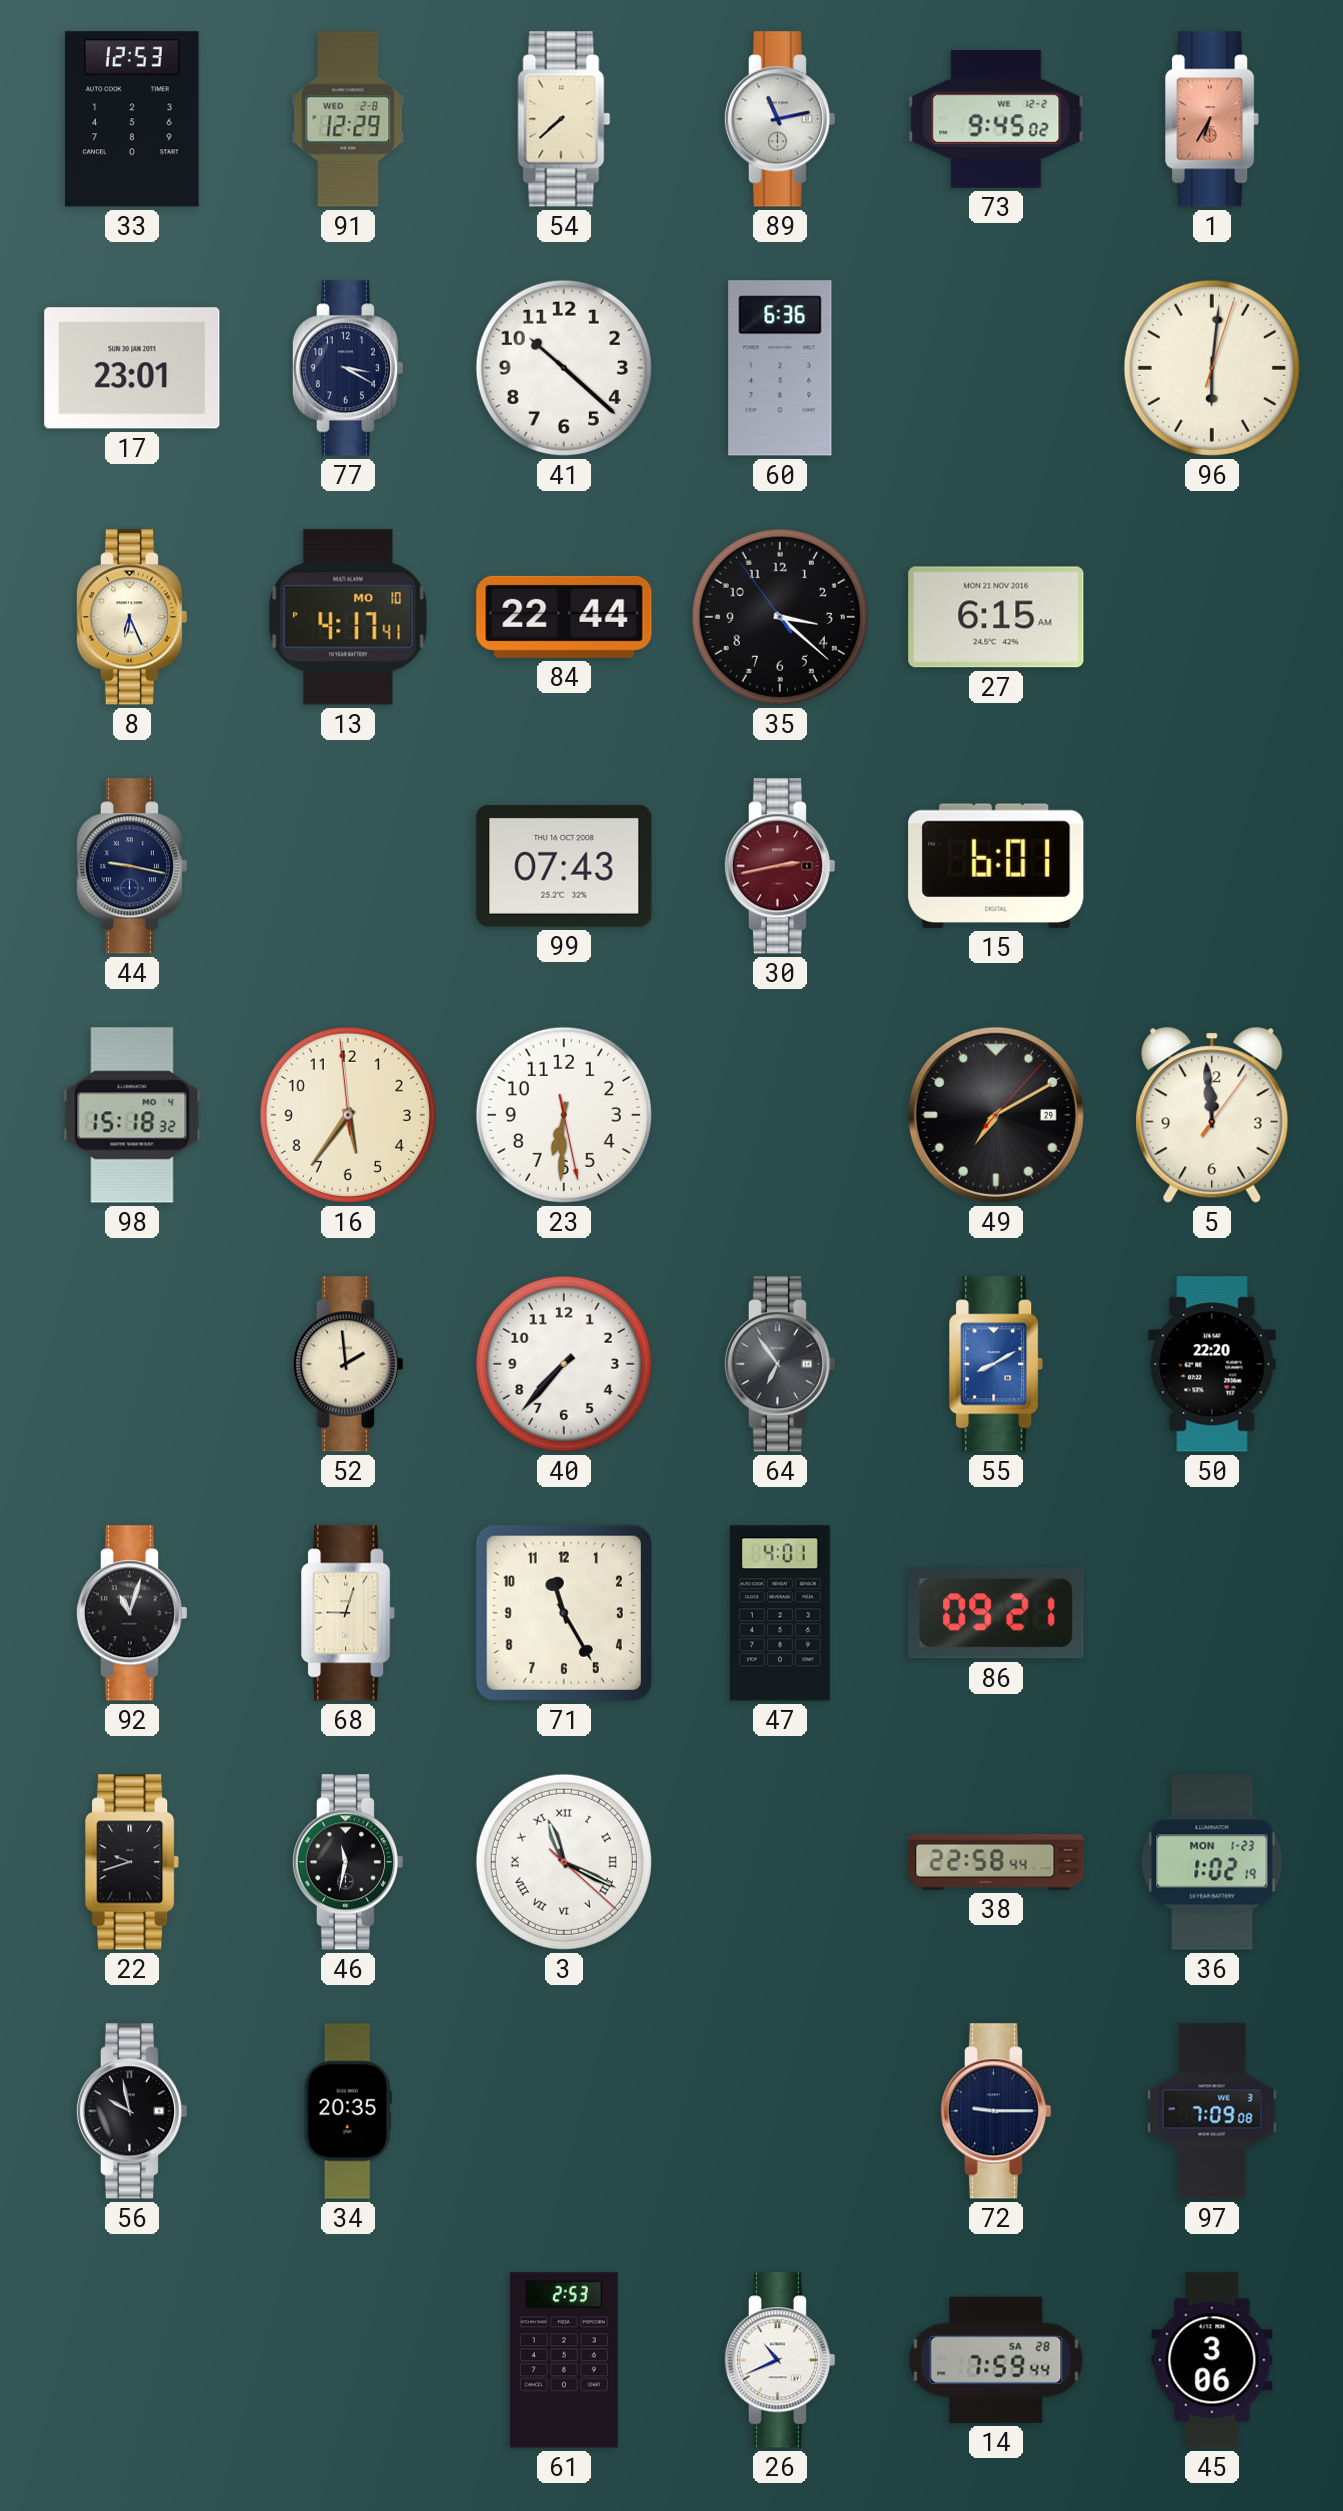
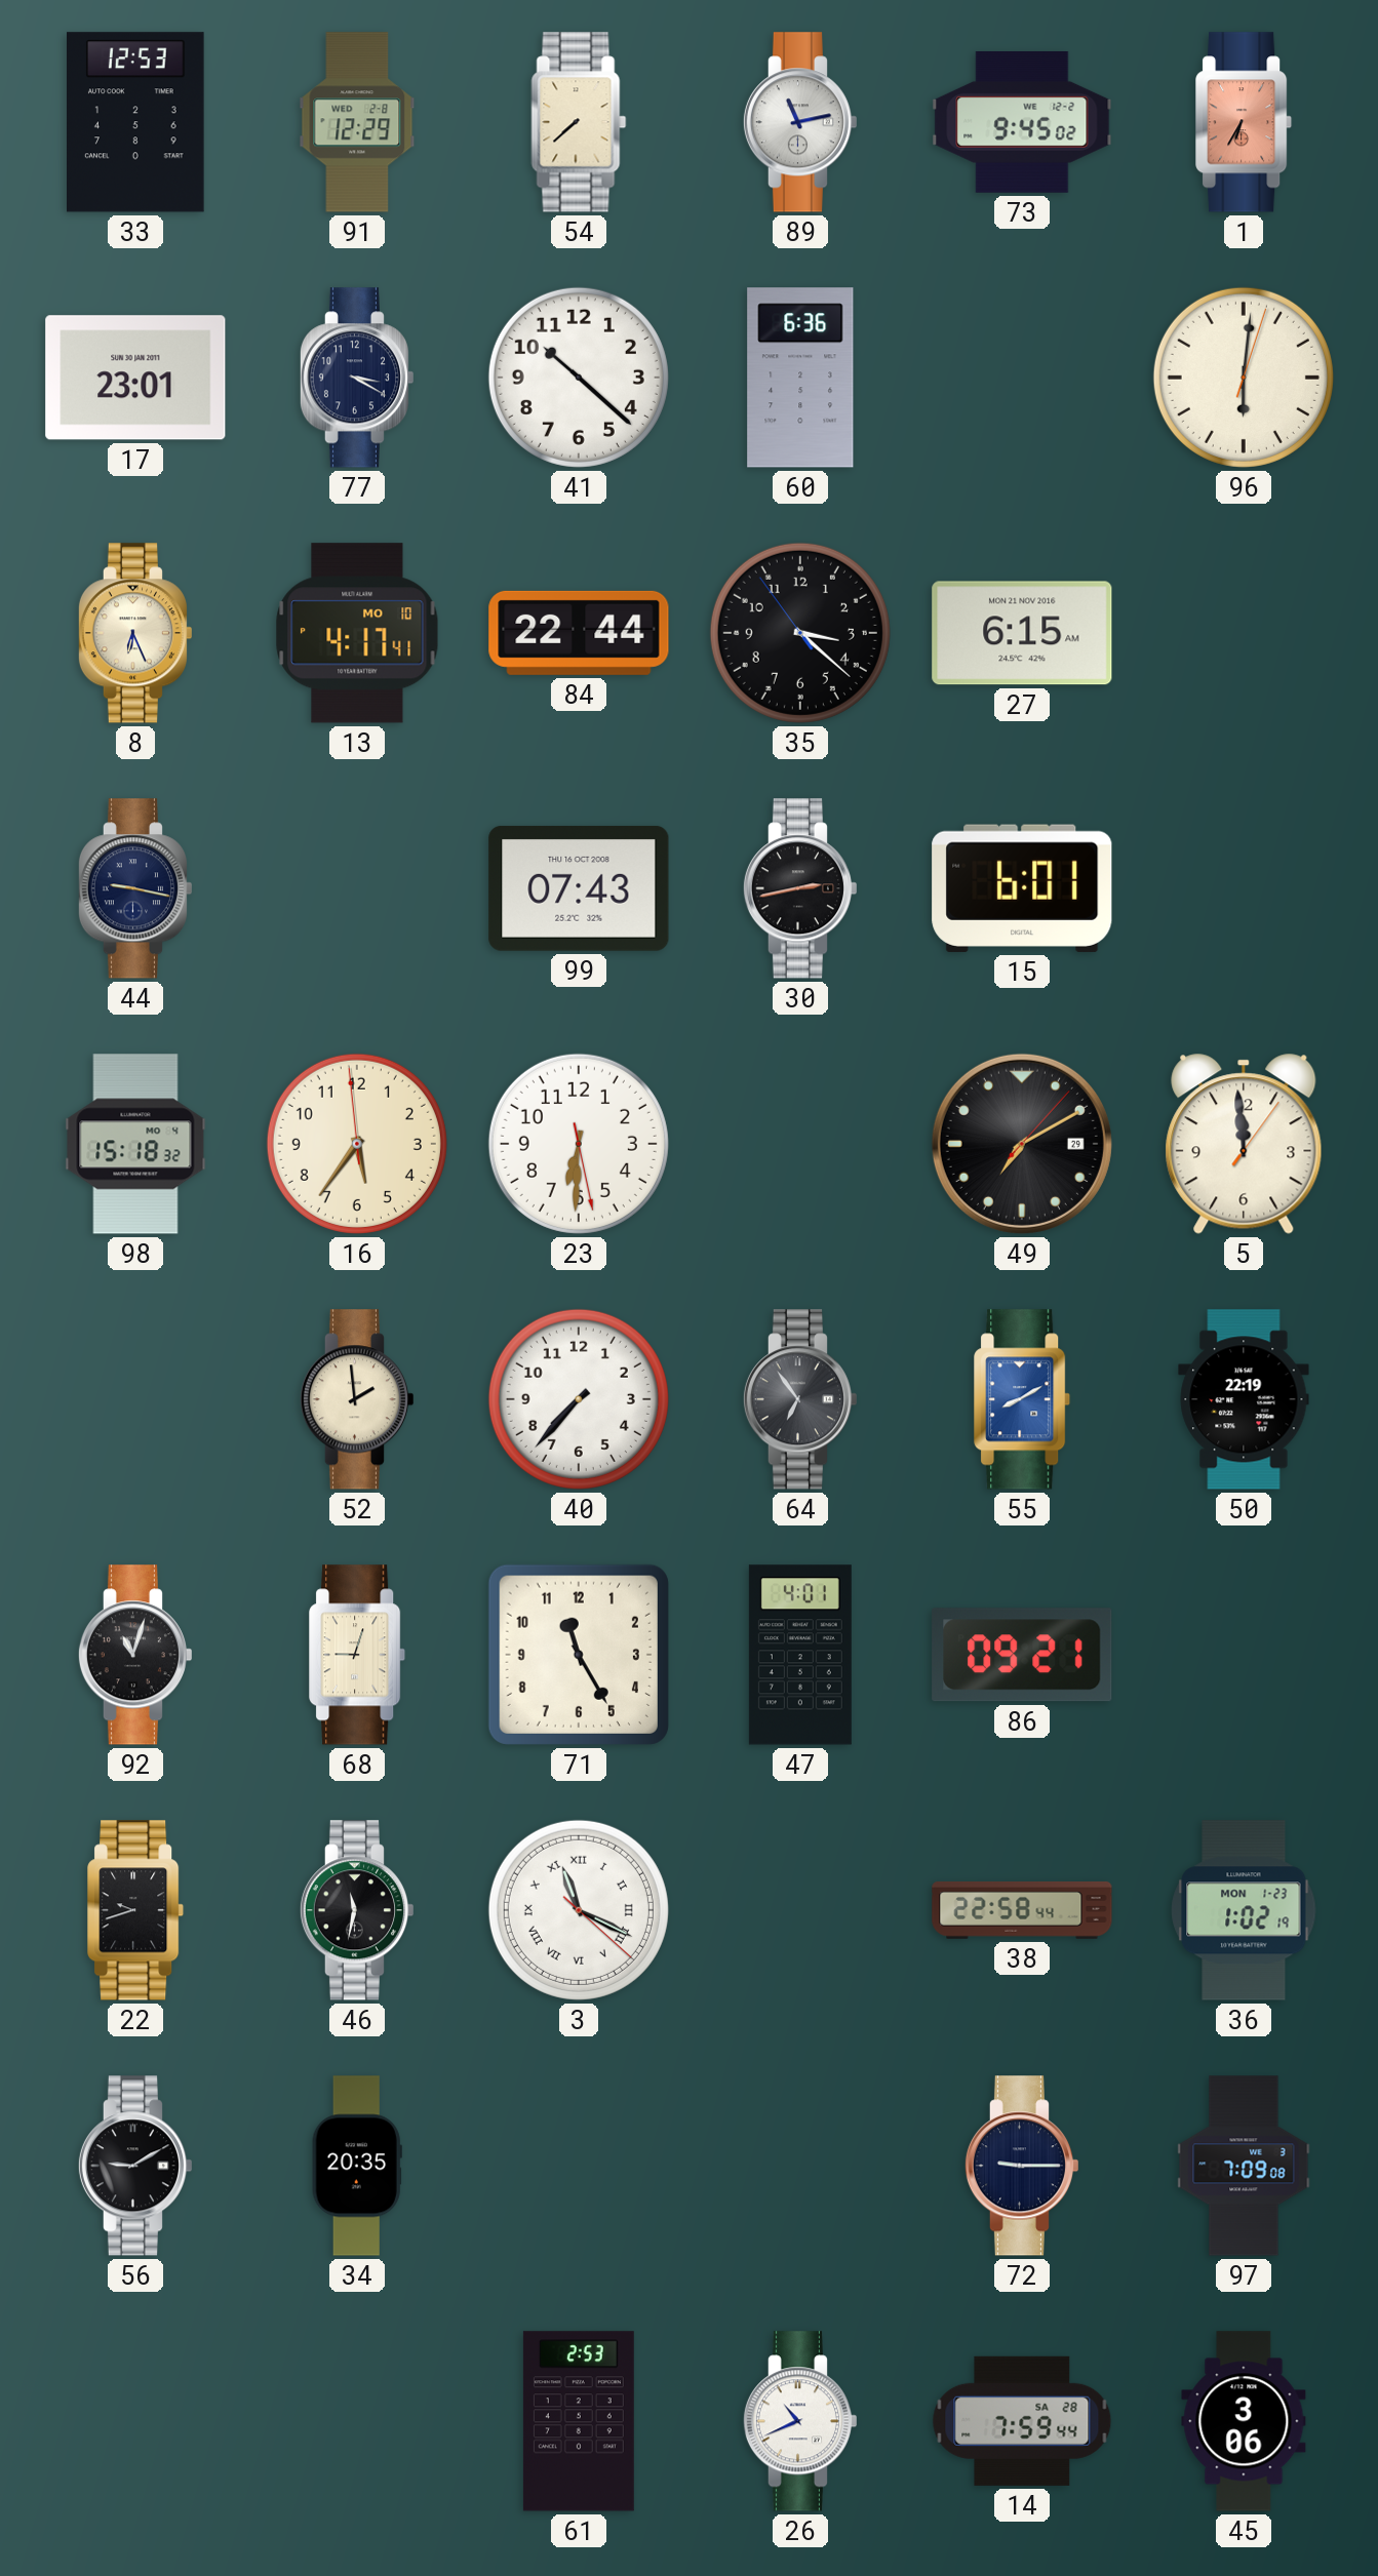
30 dial: burgundy -> black
50: 22:20 -> 22:19
56: 9:58 -> 9:10
